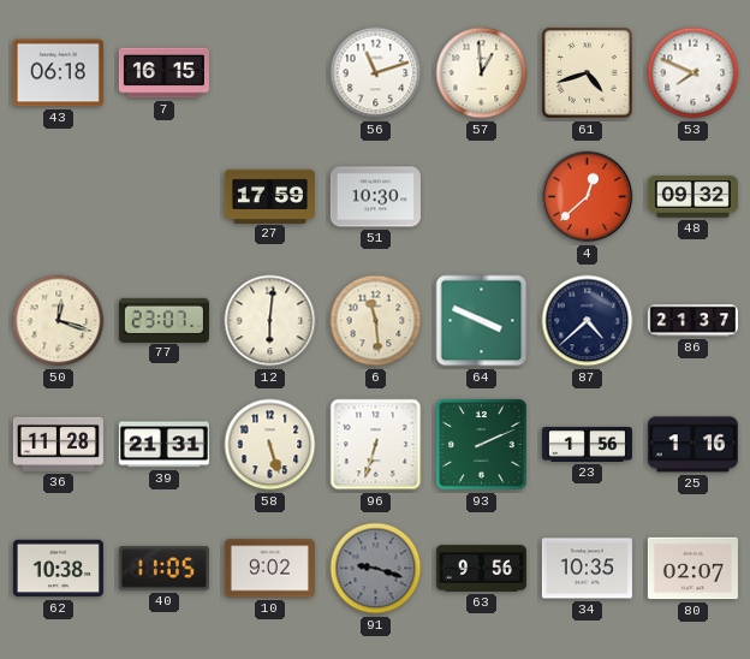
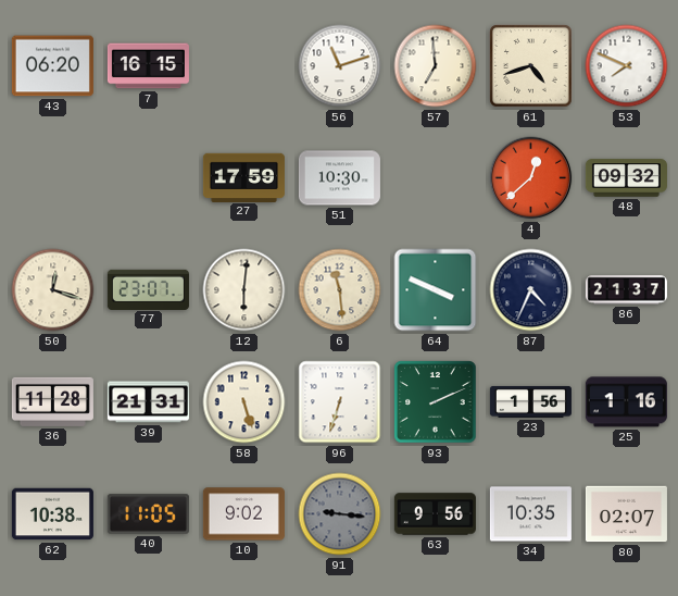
43: 06:18 -> 06:20
57: 12:59 -> 6:59
87: 4:38 -> 4:34
91: 9:18 -> 9:16
